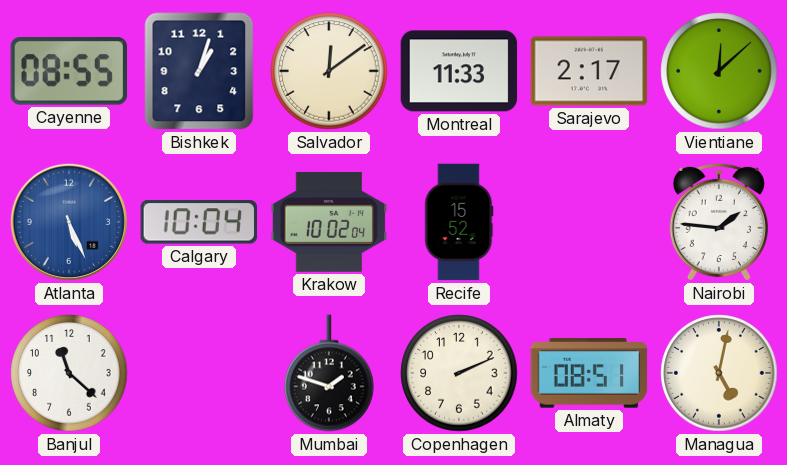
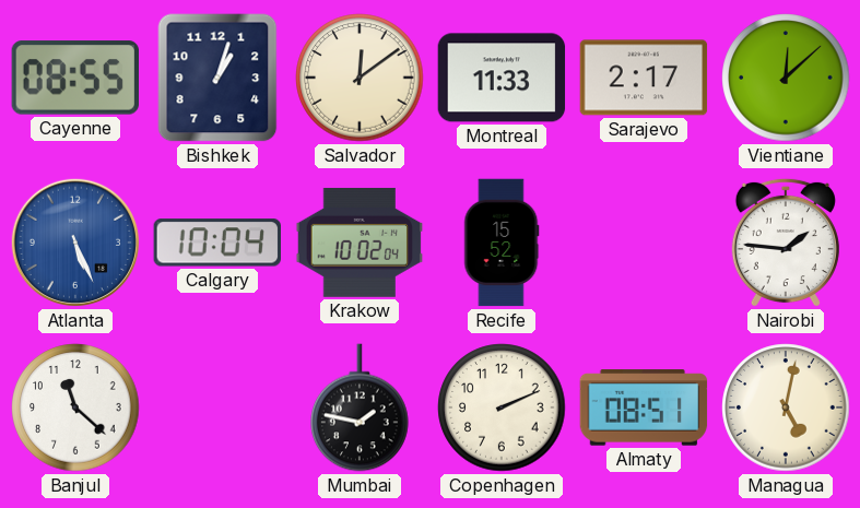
Mumbai: 1:48 -> 1:47
